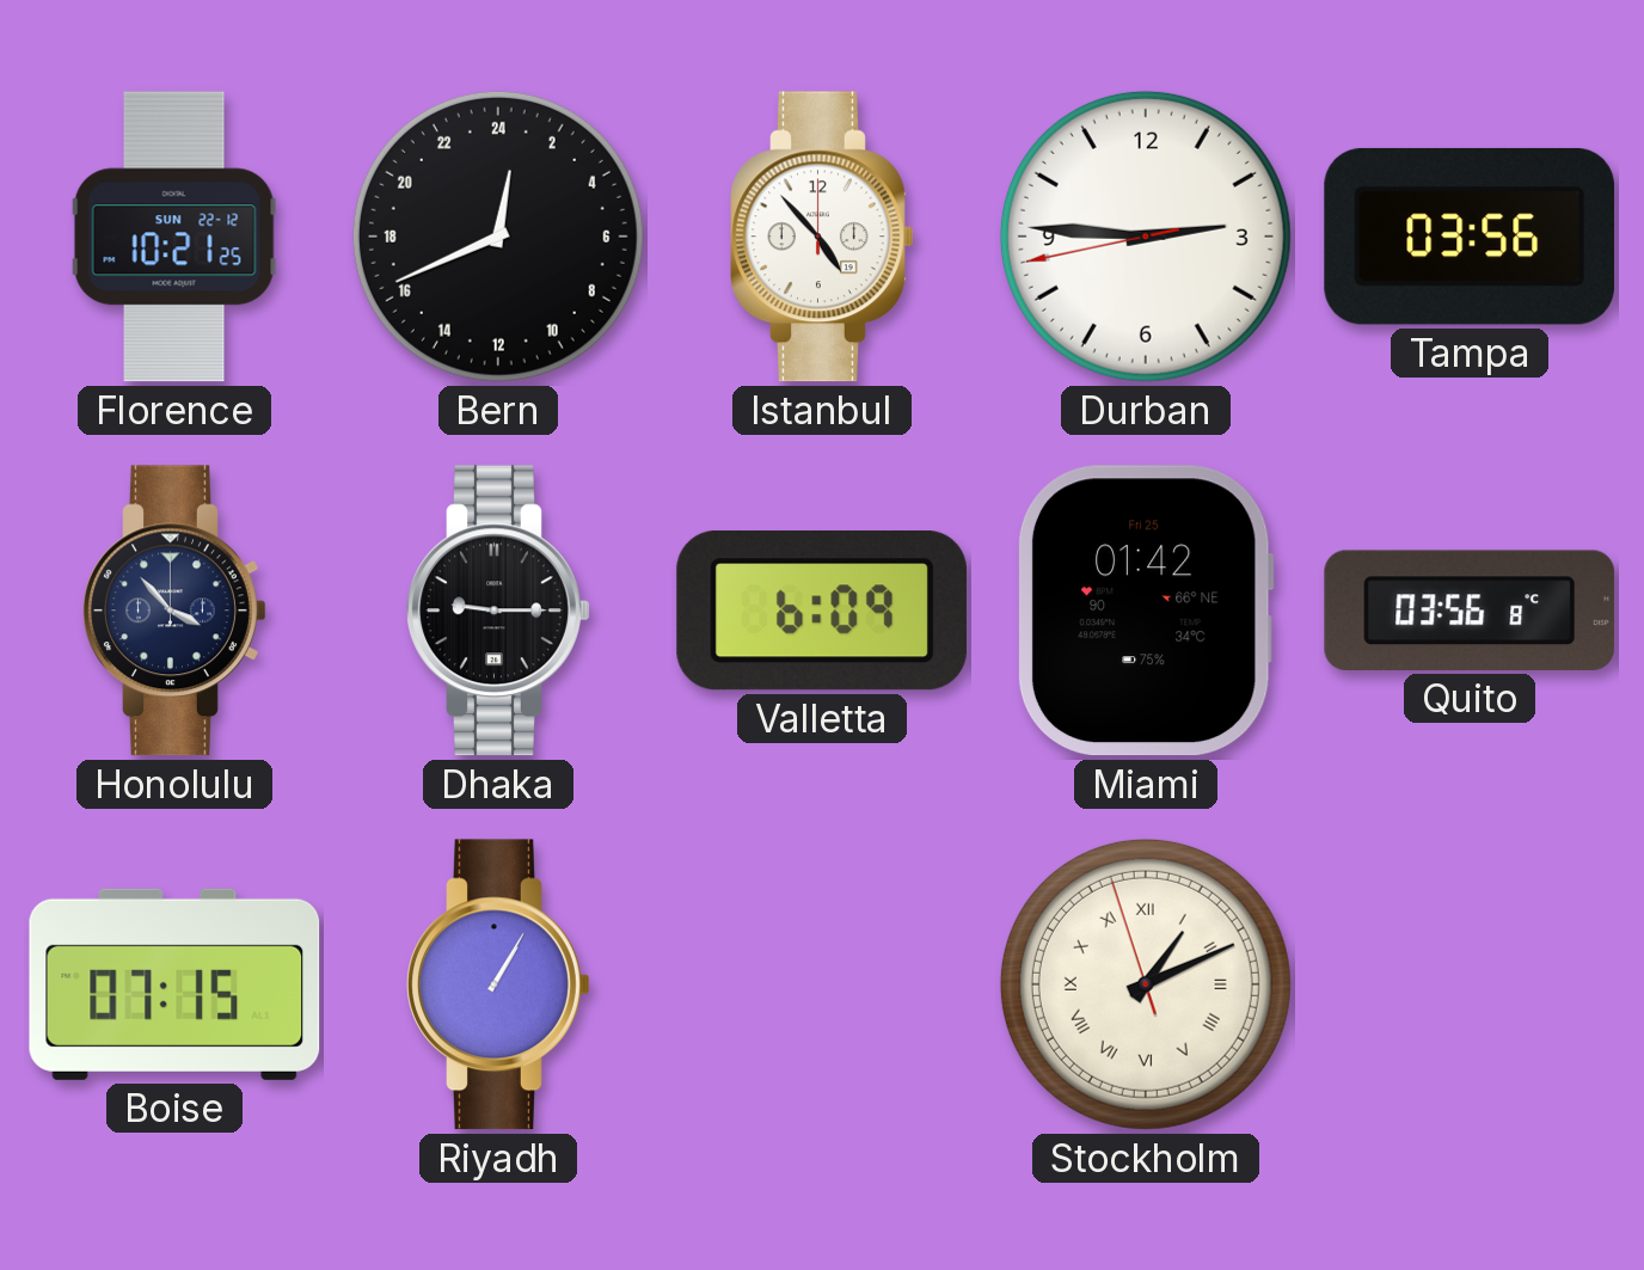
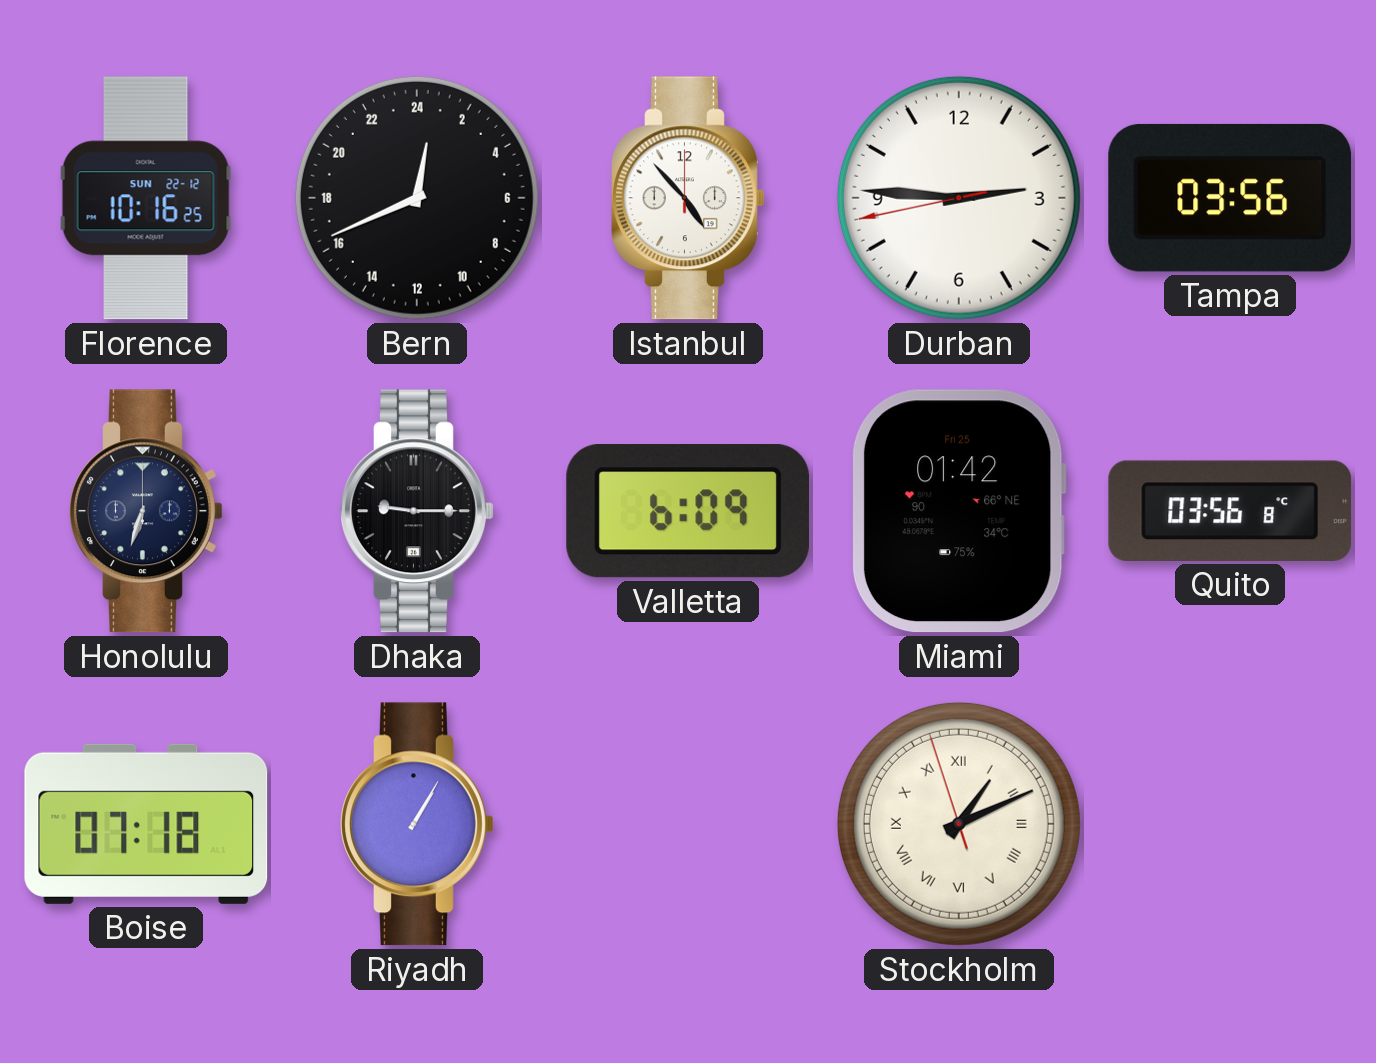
Florence: 10:21 -> 10:16
Honolulu: 3:53 -> 6:33
Boise: 07:15 -> 07:18
